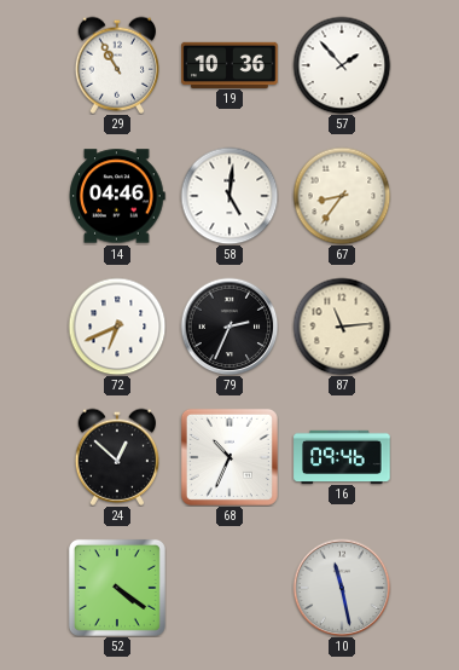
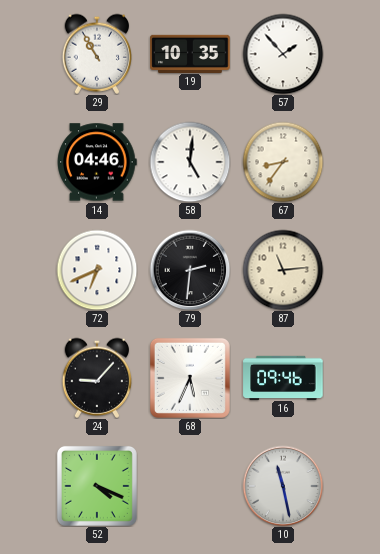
19: 10:36 -> 10:35
79: 2:34 -> 2:31
24: 12:52 -> 9:07
68: 10:34 -> 5:34
52: 4:21 -> 4:19
